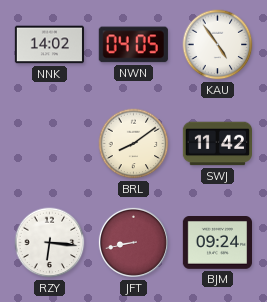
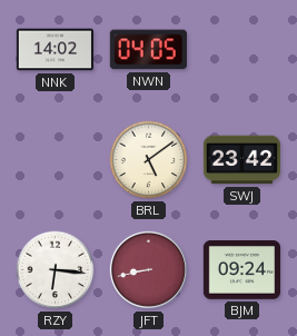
KAU: 4:54 -> none
BRL: 8:09 -> 5:09
SWJ: 11:42 -> 23:42
